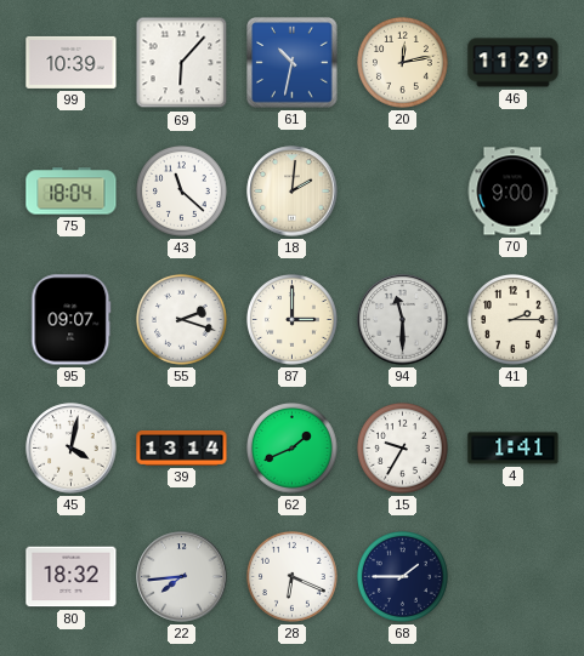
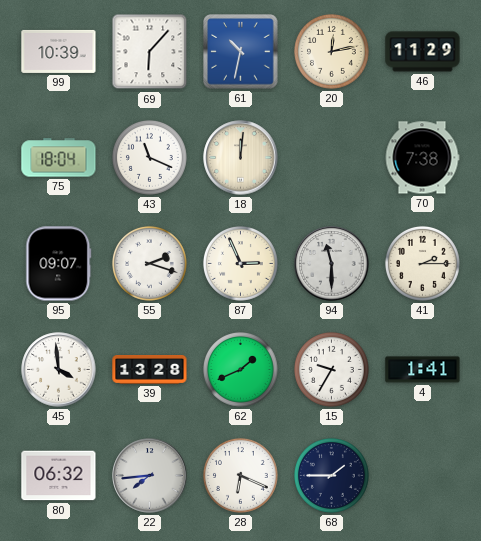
43: 11:22 -> 11:19
18: 2:01 -> 12:01
70: 9:00 -> 7:38
87: 3:00 -> 2:56
45: 4:02 -> 3:59
39: 13:14 -> 13:28
80: 18:32 -> 06:32
